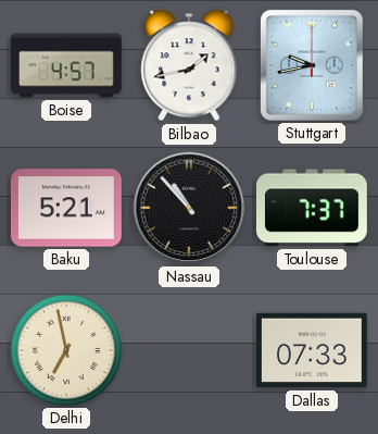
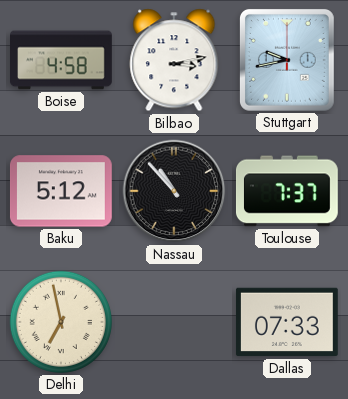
Boise: 4:57 -> 4:58
Bilbao: 1:43 -> 3:13
Baku: 5:21 -> 5:12
